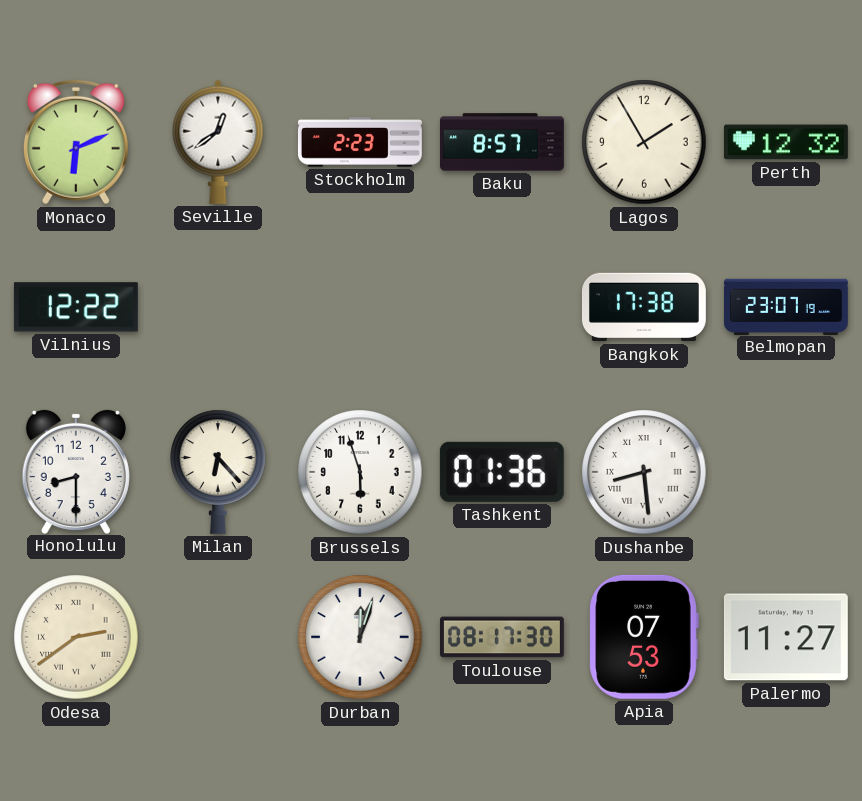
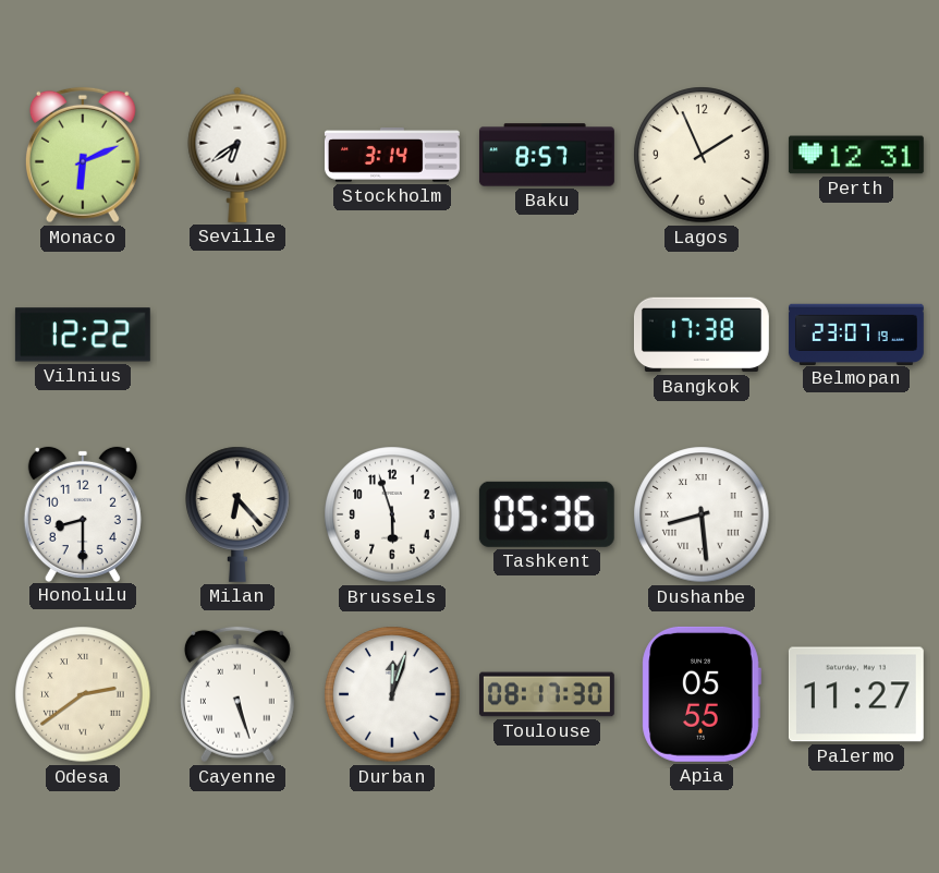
Seville: 12:39 -> 6:39
Stockholm: 2:23 -> 3:14
Lagos: 1:55 -> 1:56
Perth: 12:32 -> 12:31
Tashkent: 01:36 -> 05:36
Cayenne: none -> 5:27
Apia: 07:53 -> 05:55
